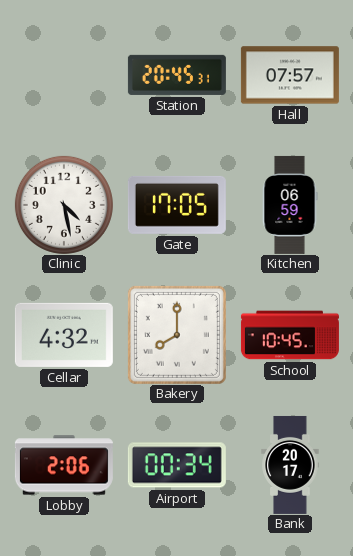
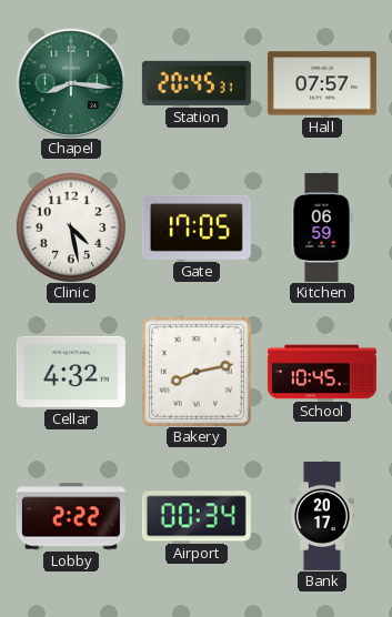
Chapel: none -> 8:16
Bakery: 8:00 -> 8:13
Lobby: 2:06 -> 2:22
